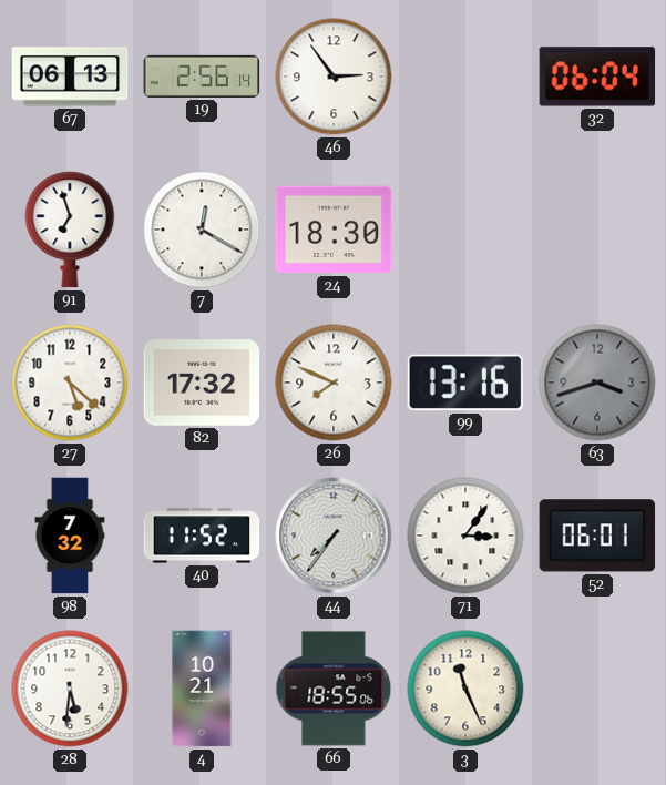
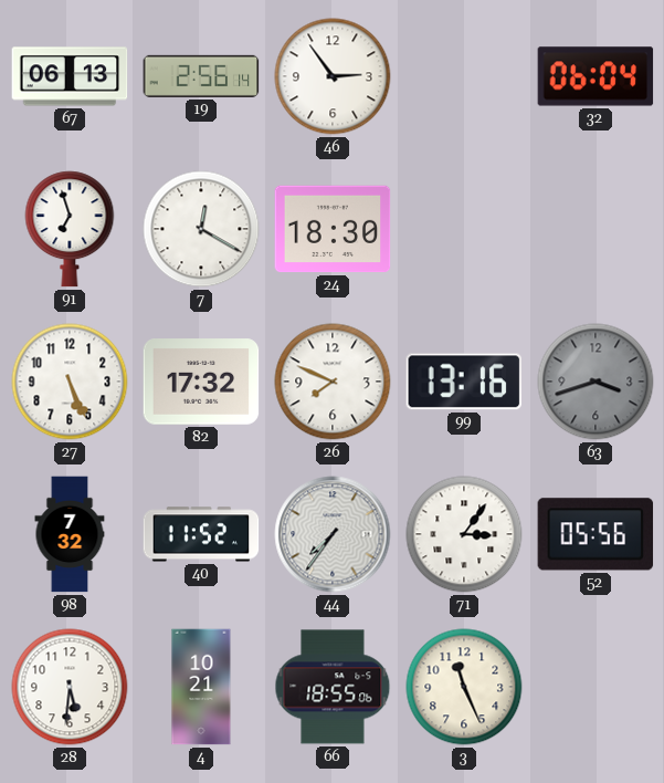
27: 5:22 -> 5:26
52: 06:01 -> 05:56
